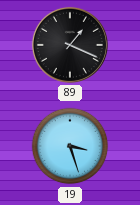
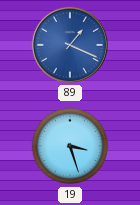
89 dial: black -> blue
